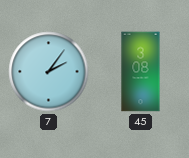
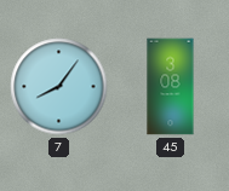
7: 2:06 -> 8:06
